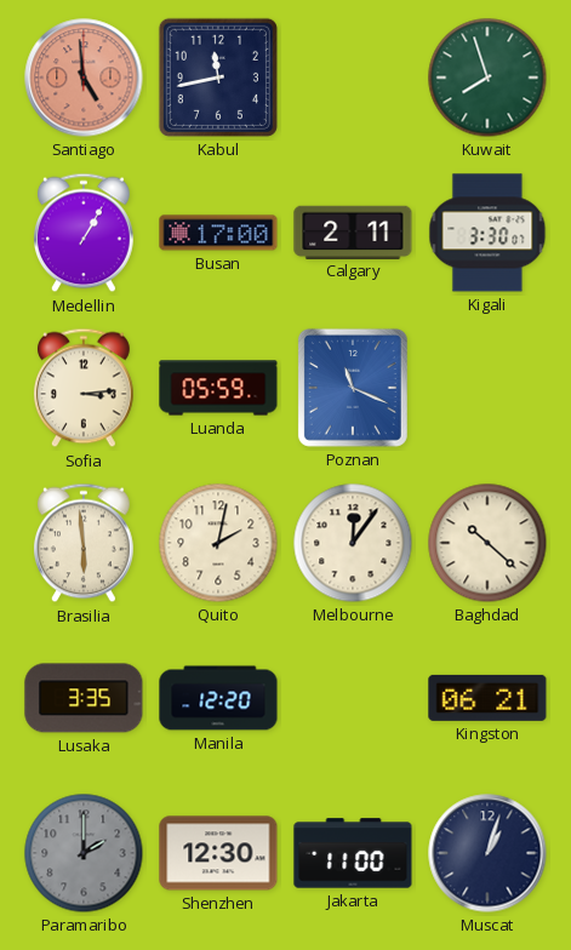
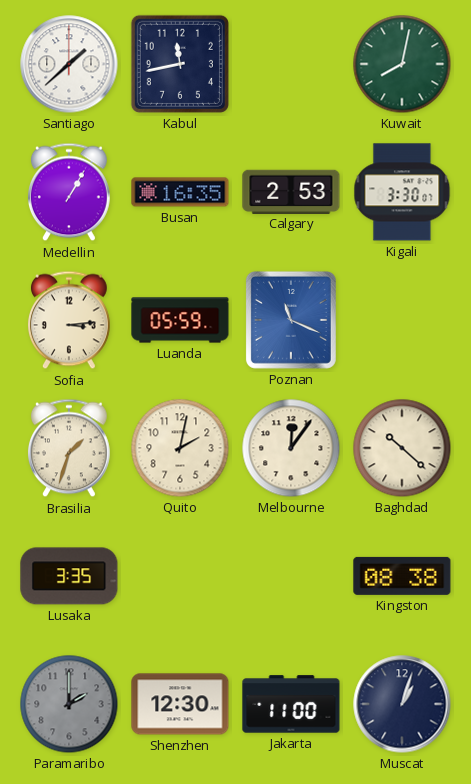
Santiago: 4:59 -> 1:38
Santiago dial: salmon -> white
Kuwait: 7:57 -> 8:02
Busan: 17:00 -> 16:35
Calgary: 2:11 -> 2:53
Brasilia: 5:59 -> 1:33
Manila: 12:20 -> none
Kingston: 06:21 -> 08:38
